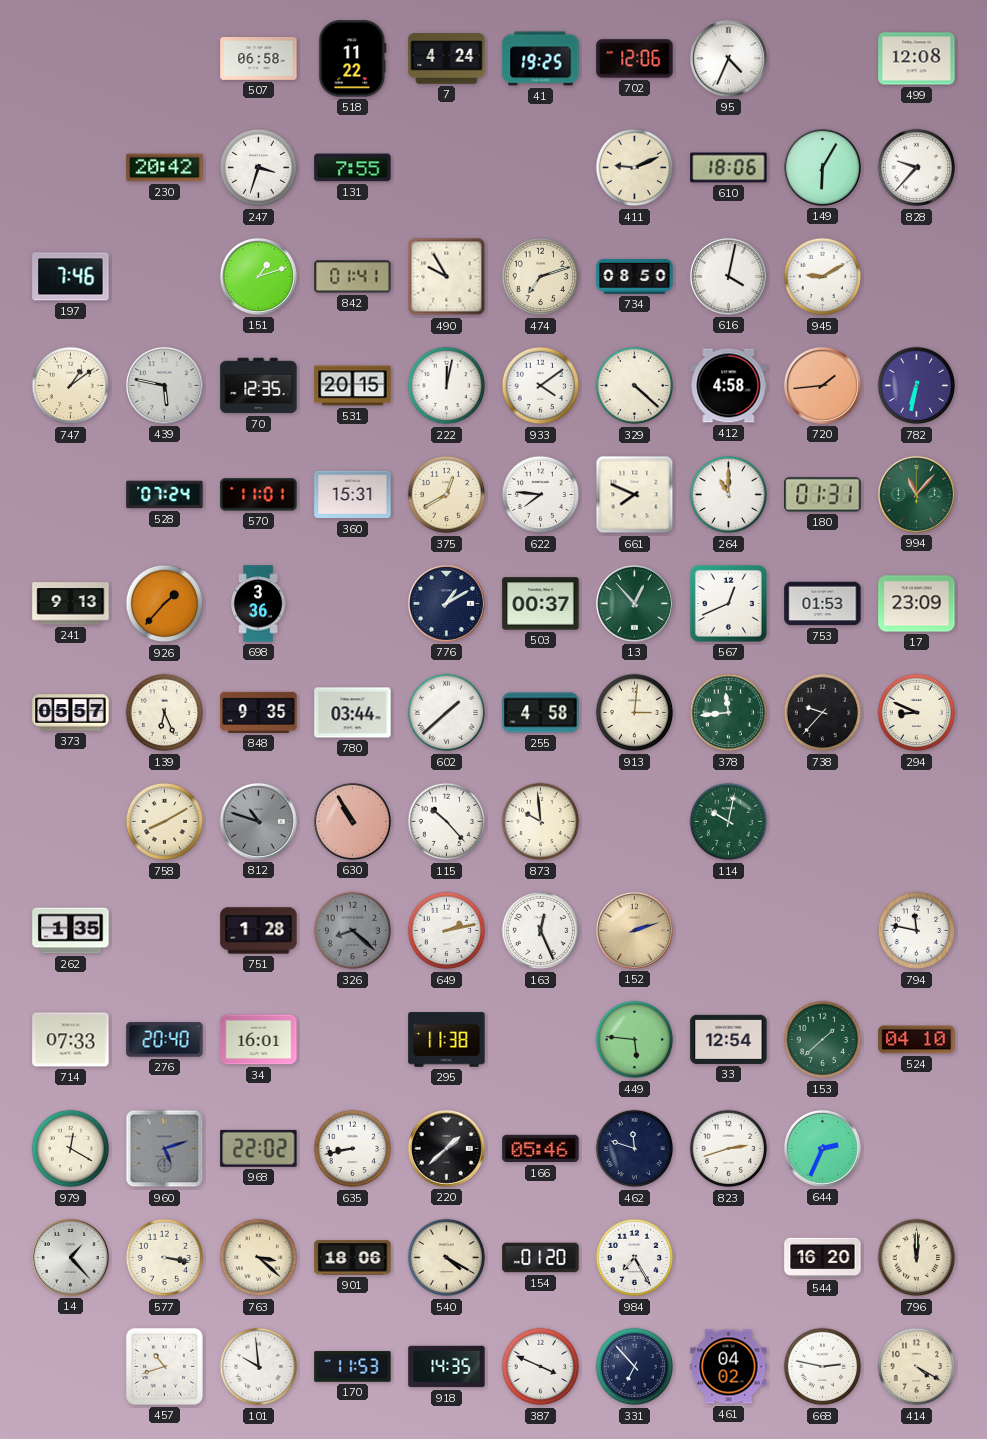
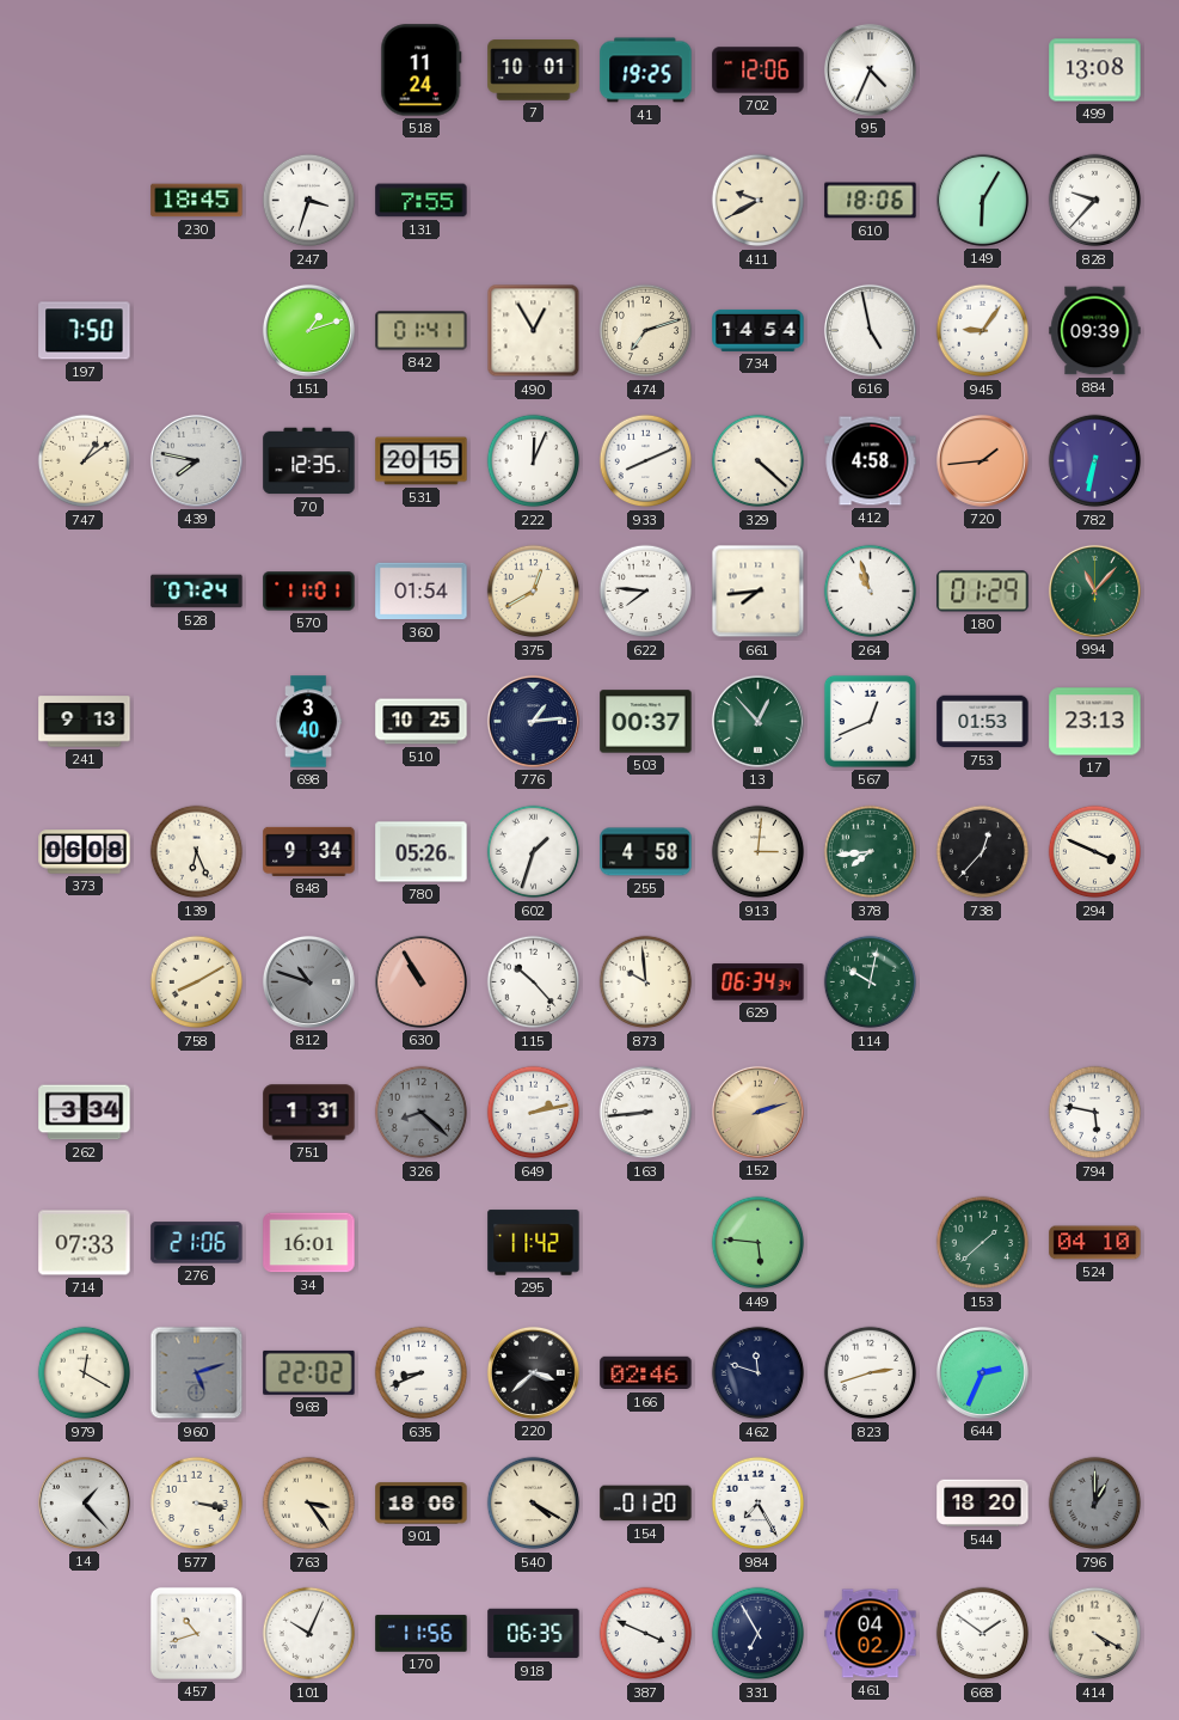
507: 06:58 -> none
518: 11:22 -> 11:24
7: 4:24 -> 10:01
499: 12:08 -> 13:08
230: 20:42 -> 18:45
411: 9:11 -> 9:40
197: 7:46 -> 7:50
490: 9:55 -> 12:55
734: 08:50 -> 14:54
616: 4:02 -> 4:58
945: 9:10 -> 9:06
884: none -> 09:39
439: 5:47 -> 7:47
222: 12:02 -> 12:04
933: 4:09 -> 8:11
360: 15:31 -> 01:54
661: 7:49 -> 7:44
264: 11:00 -> 10:57
180: 01:31 -> 01:29
926: 1:37 -> none
698: 3:36 -> 3:40
510: none -> 10:25
776: 1:10 -> 1:14
17: 23:09 -> 23:13
373: 05:57 -> 06:08
848: 9:35 -> 9:34
780: 03:44 -> 05:26
602: 1:38 -> 1:33
378: 11:44 -> 7:44
738: 9:37 -> 12:37
294: 8:49 -> 3:49
629: none -> 06:34
262: 1:35 -> 3:34
751: 1:28 -> 1:31
163: 12:26 -> 8:44
794: 11:47 -> 5:47
276: 20:40 -> 21:06
295: 11:38 -> 11:42
33: 12:54 -> none
635: 8:43 -> 8:41
220: 1:38 -> 3:38
166: 05:46 -> 02:46
763: 3:22 -> 3:24
544: 16:20 -> 18:20
796: 12:00 -> 1:00
796 dial: cream -> grey
101: 9:59 -> 10:04
170: 11:53 -> 11:56
918: 14:35 -> 06:35
331: 6:53 -> 6:55
668: 2:47 -> 1:51
